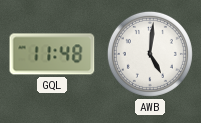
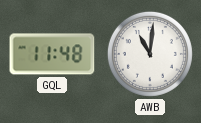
AWB: 5:01 -> 11:01
